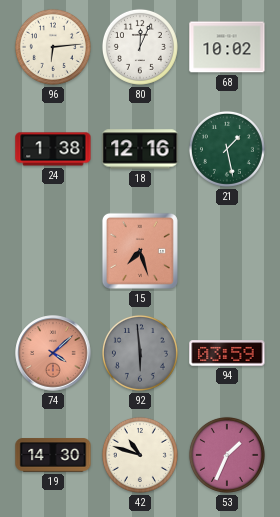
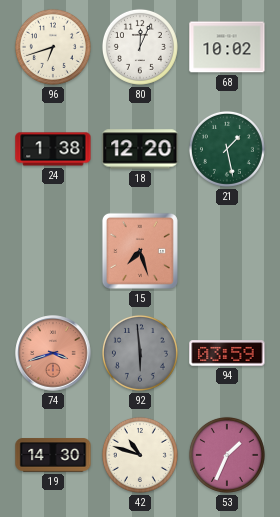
96: 6:14 -> 6:42
18: 12:16 -> 12:20
74: 4:08 -> 3:42
